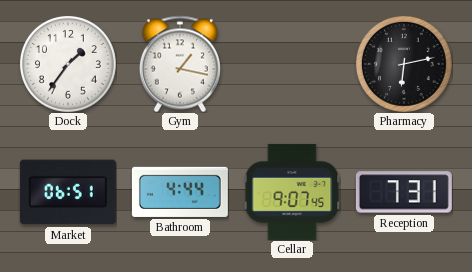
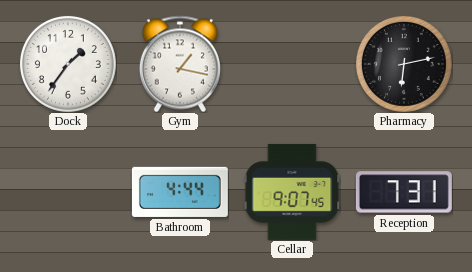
Market: 06:51 -> none
